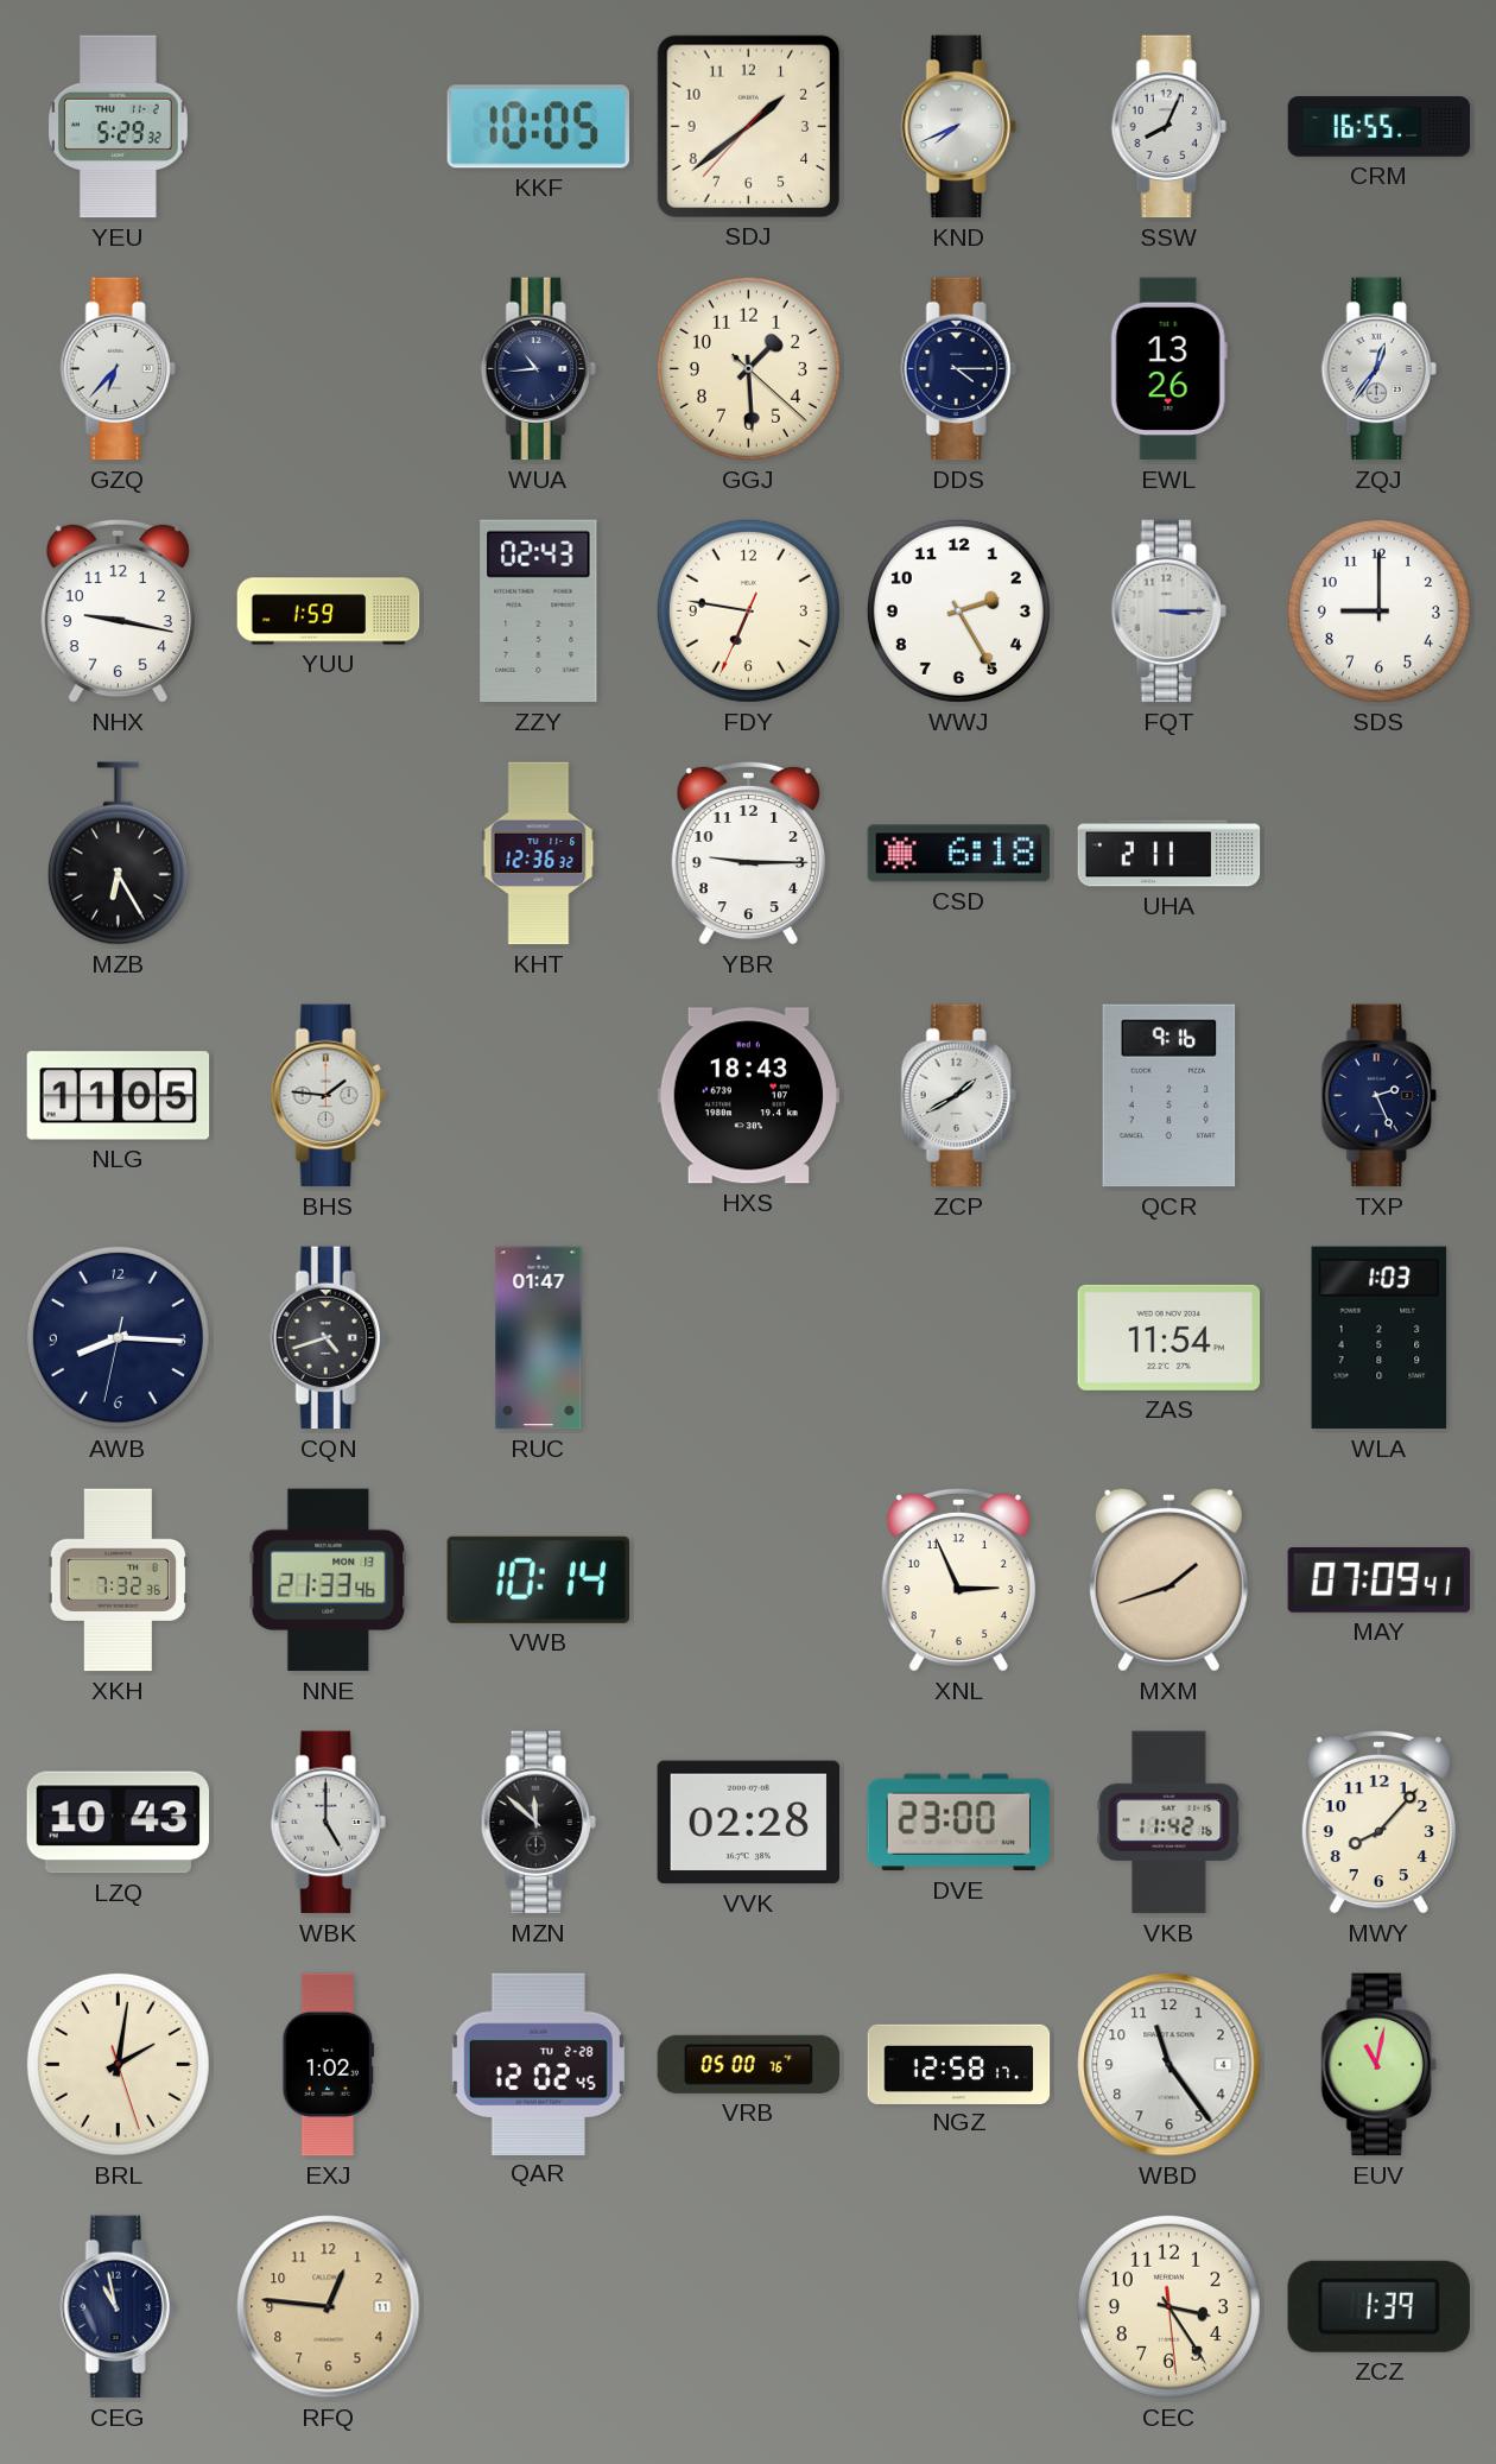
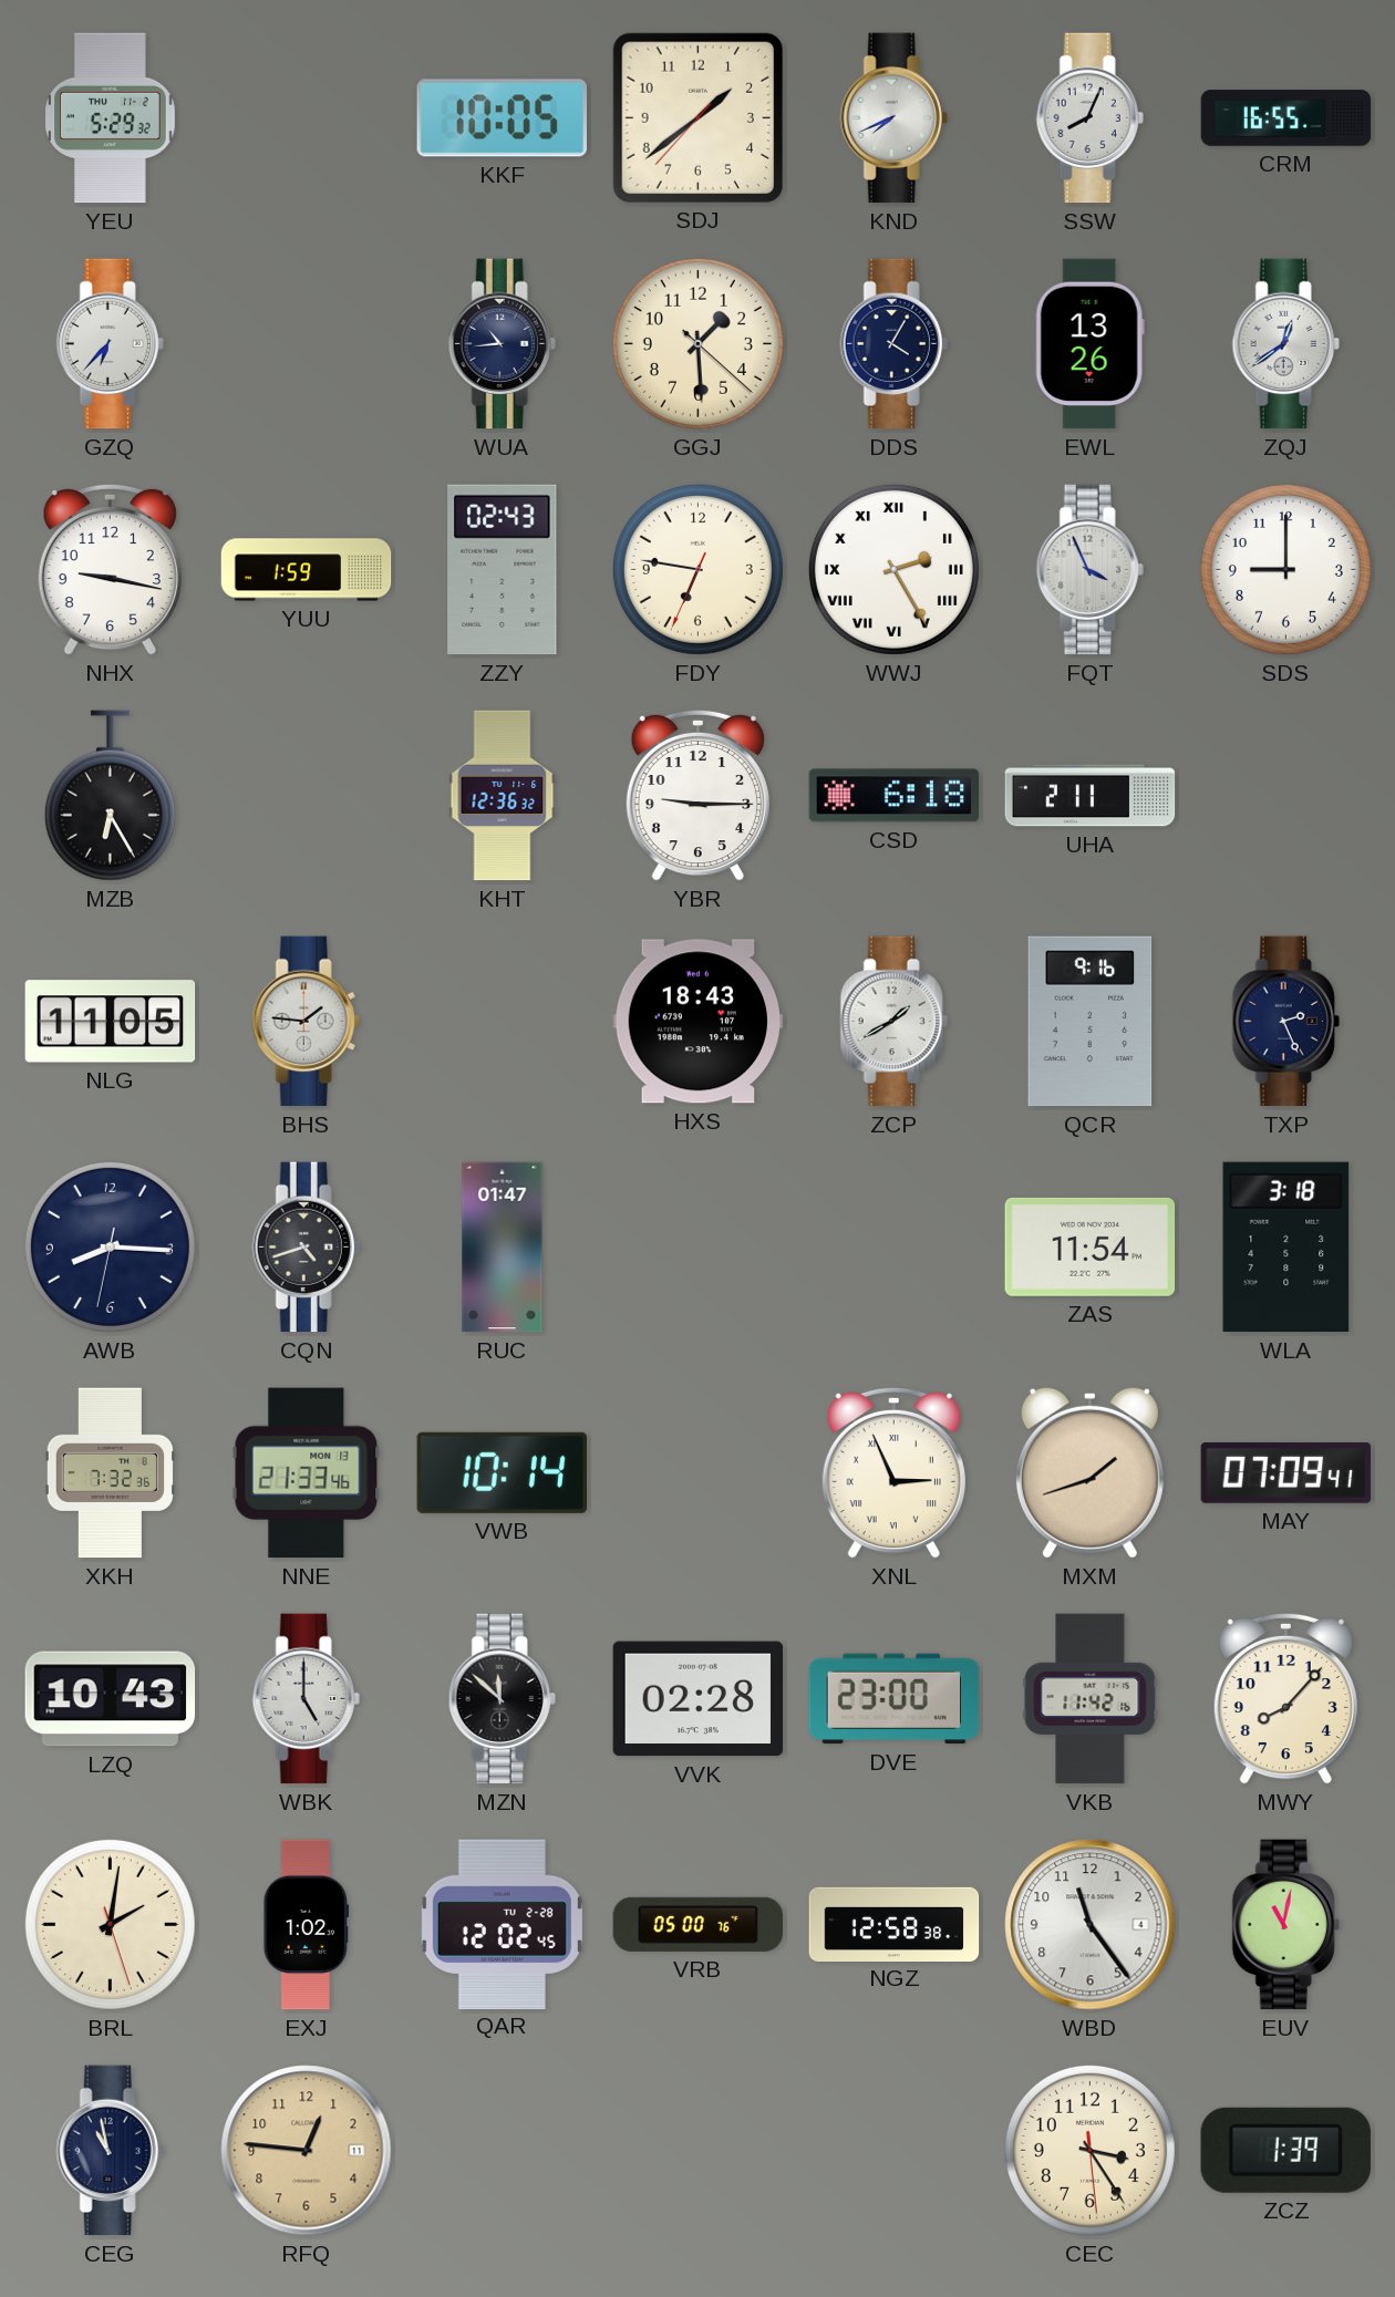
DDS: 4:15 -> 4:05
ZQJ: 12:36 -> 12:39
WWJ numerals: Arabic -> Roman
FQT: 3:15 -> 3:56
WLA: 1:03 -> 3:18
XNL numerals: Arabic -> Roman
NGZ: 12:58:17 -> 12:58:38
